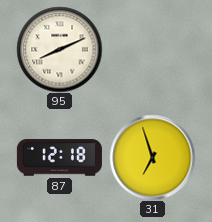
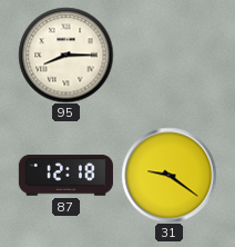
95: 8:11 -> 8:15
31: 6:57 -> 9:21
